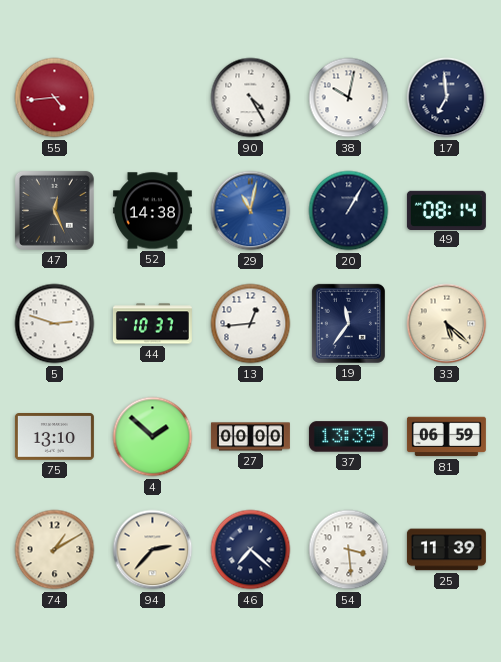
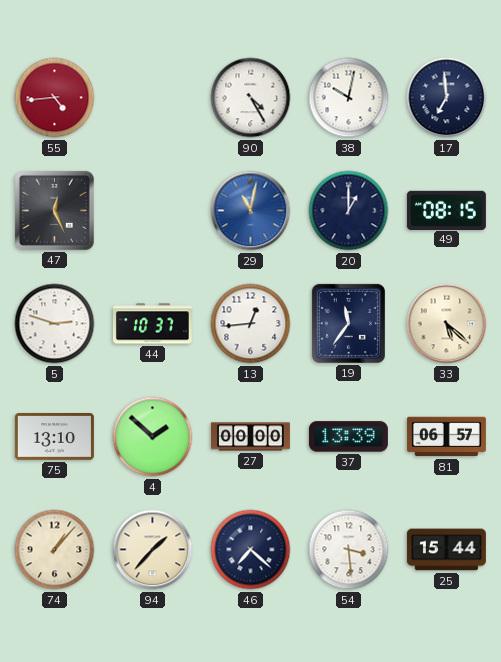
52: 14:38 -> none
20: 1:05 -> 1:00
49: 08:14 -> 08:15
81: 06:59 -> 06:57
74: 1:10 -> 1:07
94: 2:37 -> 1:37
25: 11:39 -> 15:44
